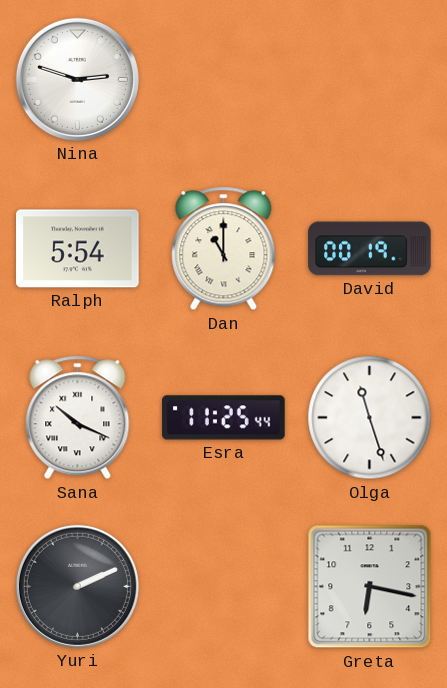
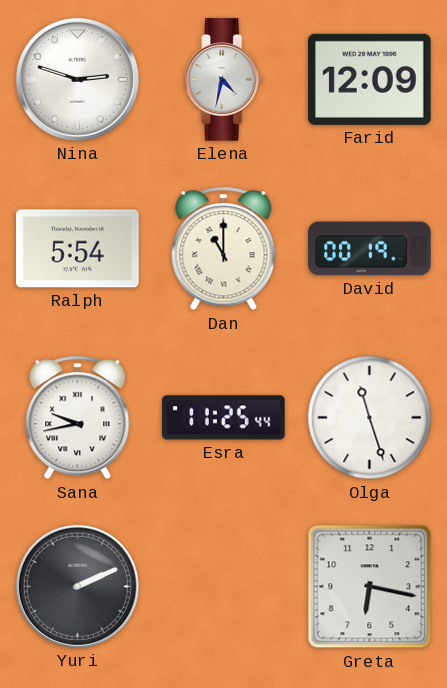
Elena: none -> 4:32
Farid: none -> 12:09
Sana: 10:19 -> 9:43
